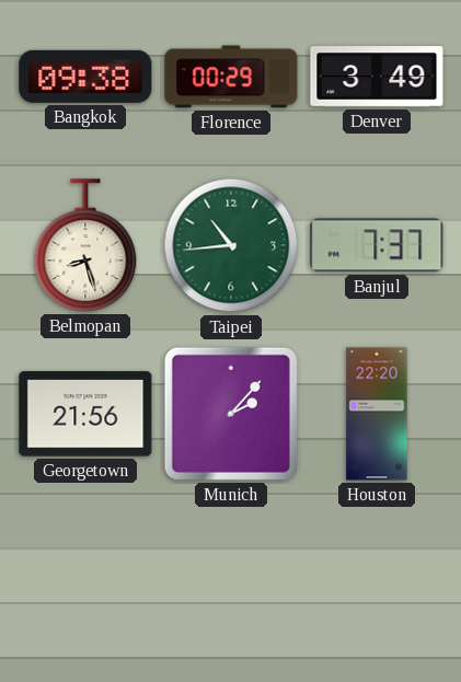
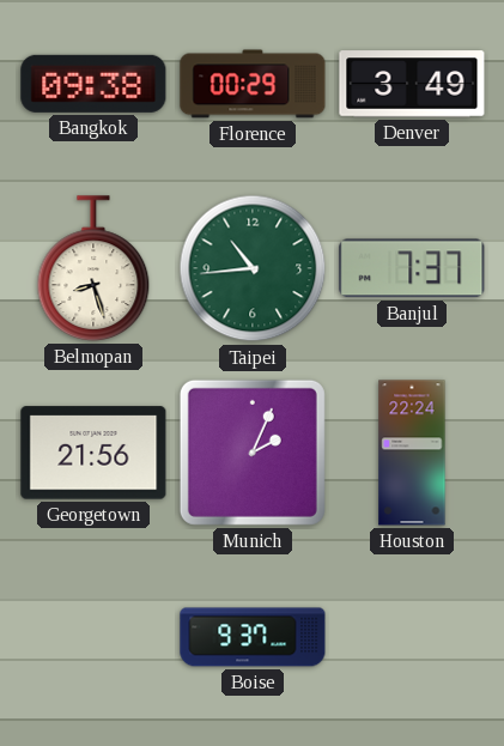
Munich: 2:07 -> 2:04
Houston: 22:20 -> 22:24
Boise: none -> 9:37
